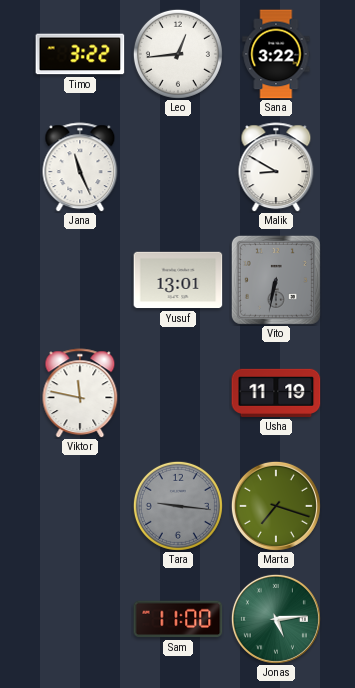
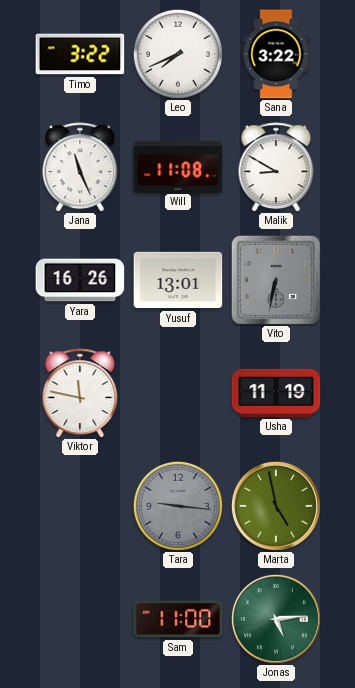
Leo: 12:44 -> 7:41
Will: none -> 11:08
Yara: none -> 16:26
Marta: 7:18 -> 4:58
